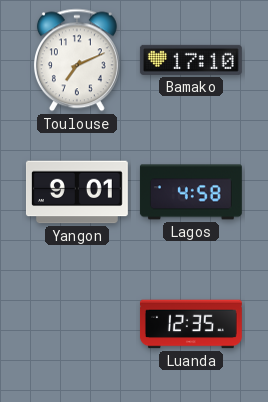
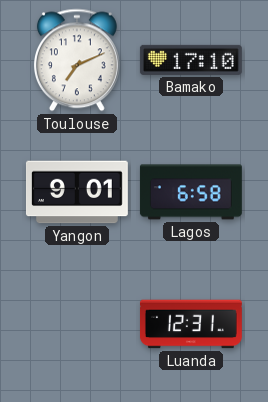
Lagos: 4:58 -> 6:58
Luanda: 12:35 -> 12:31
